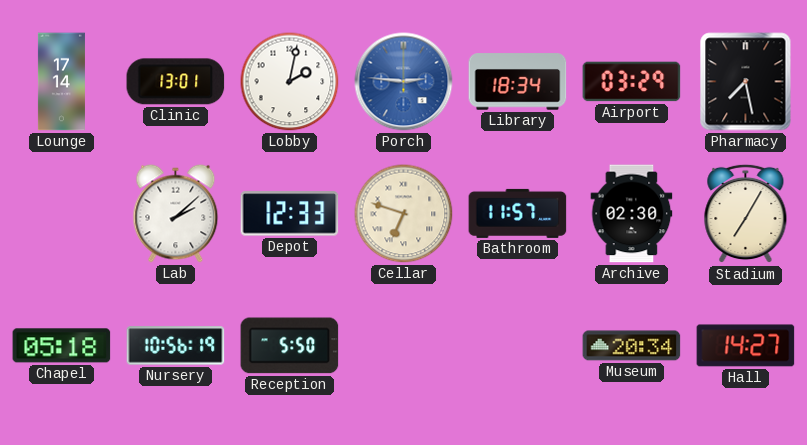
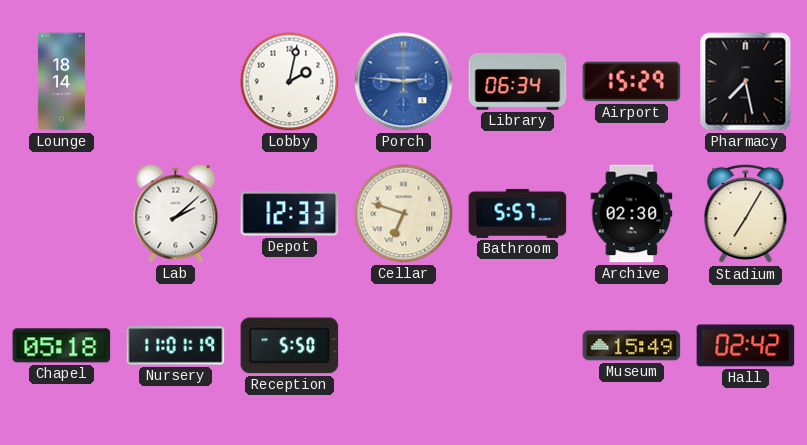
Lounge: 17:14 -> 18:14
Clinic: 13:01 -> none
Library: 18:34 -> 06:34
Airport: 03:29 -> 15:29
Bathroom: 11:57 -> 5:57
Nursery: 10:56 -> 11:01
Museum: 20:34 -> 15:49
Hall: 14:27 -> 02:42
